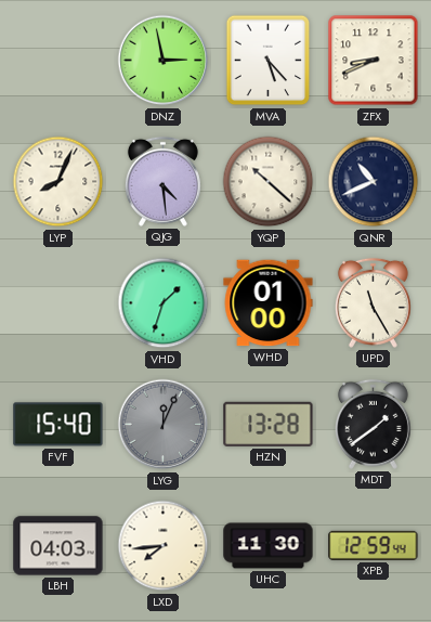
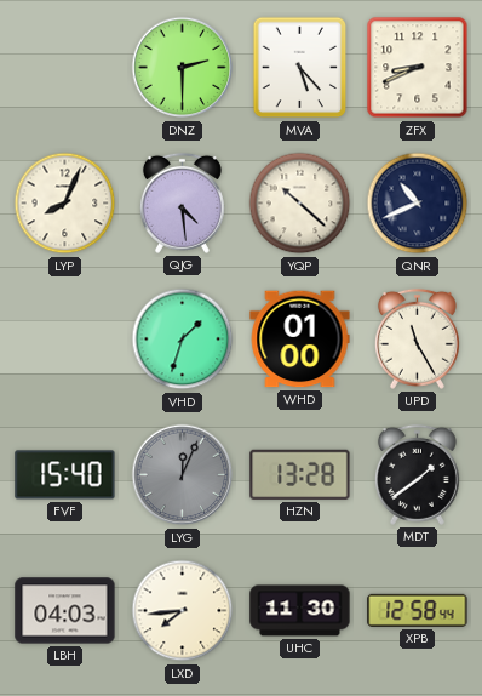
DNZ: 2:58 -> 2:30
XPB: 12:59 -> 12:58
